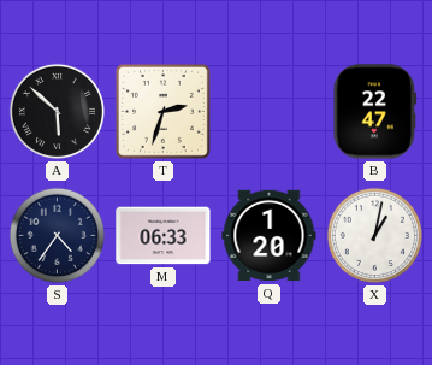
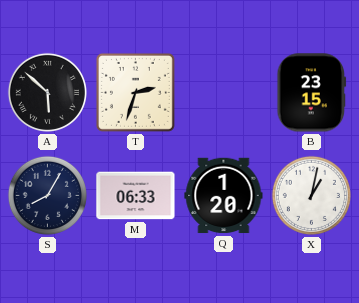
B: 22:47 -> 23:15
S: 4:36 -> 8:05
